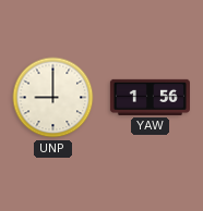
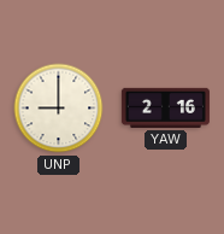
YAW: 1:56 -> 2:16
